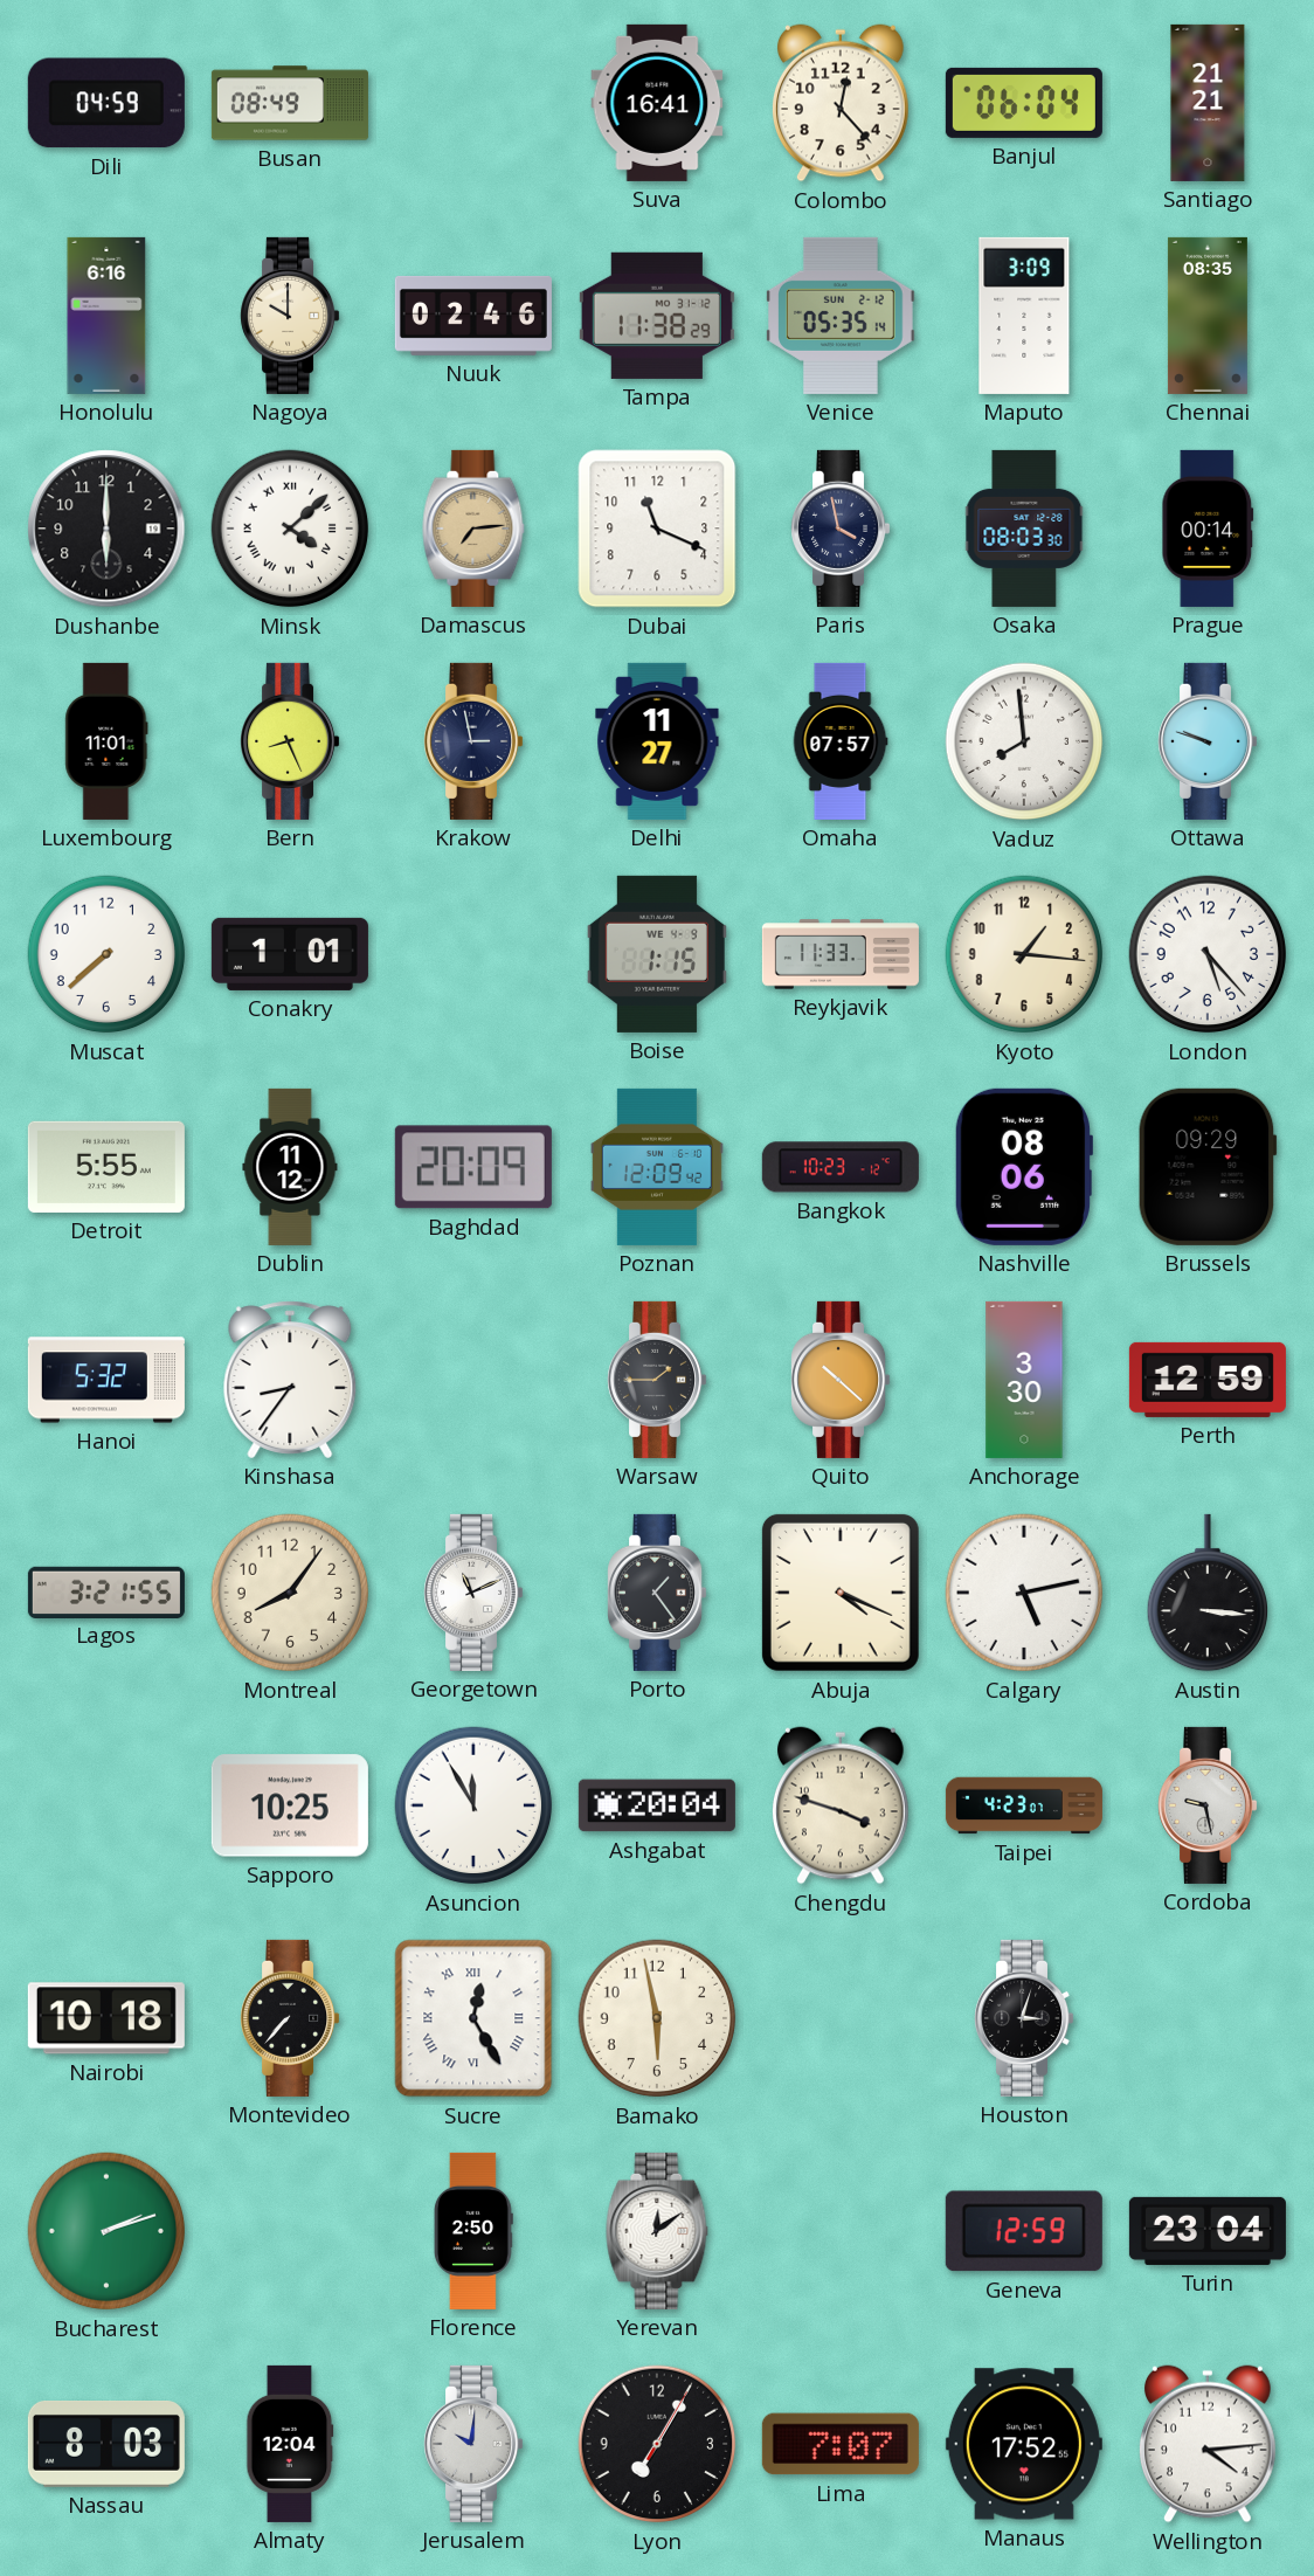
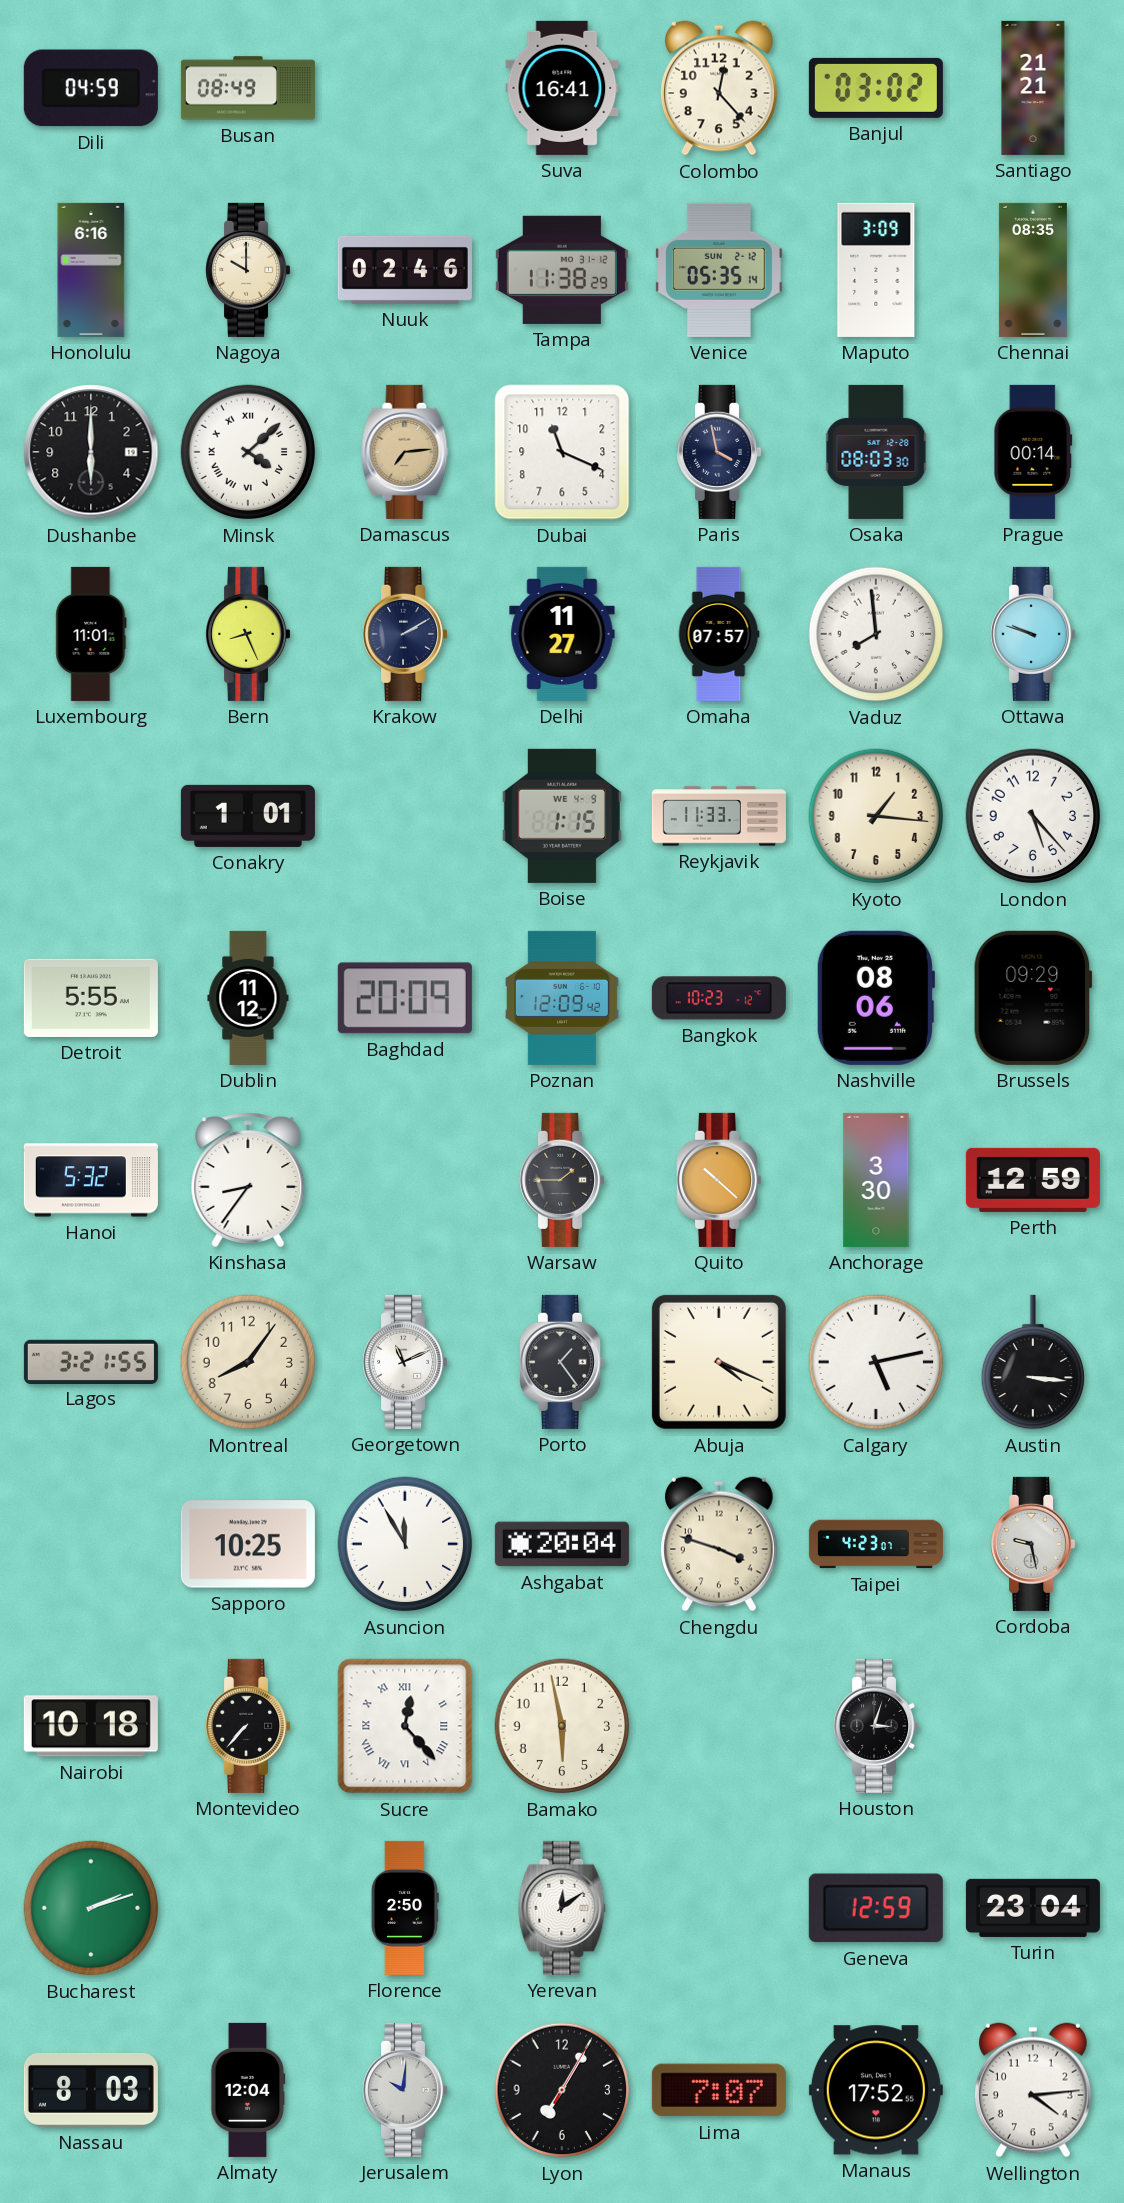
Banjul: 06:04 -> 03:02
Krakow: 2:58 -> 2:10
Muscat: 7:38 -> none
Sucre: 12:25 -> 12:23
